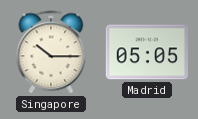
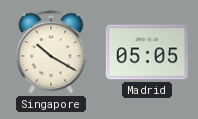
Singapore: 10:15 -> 10:20
